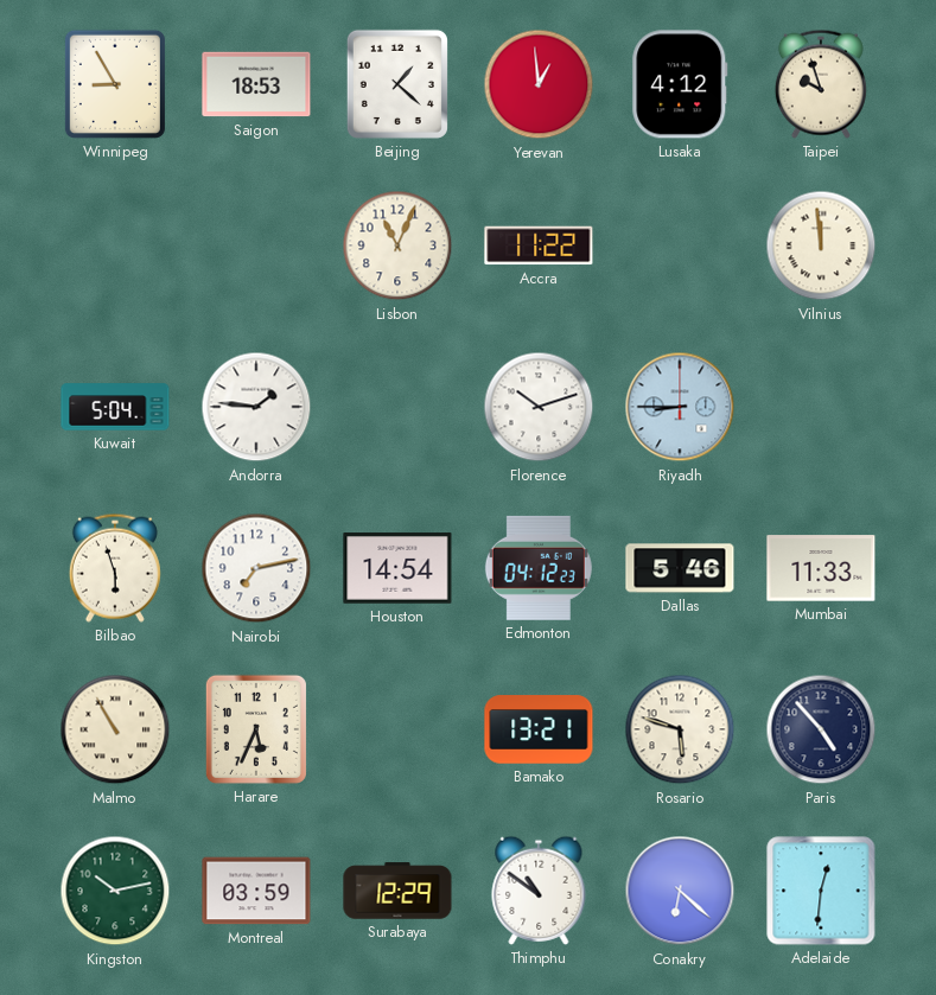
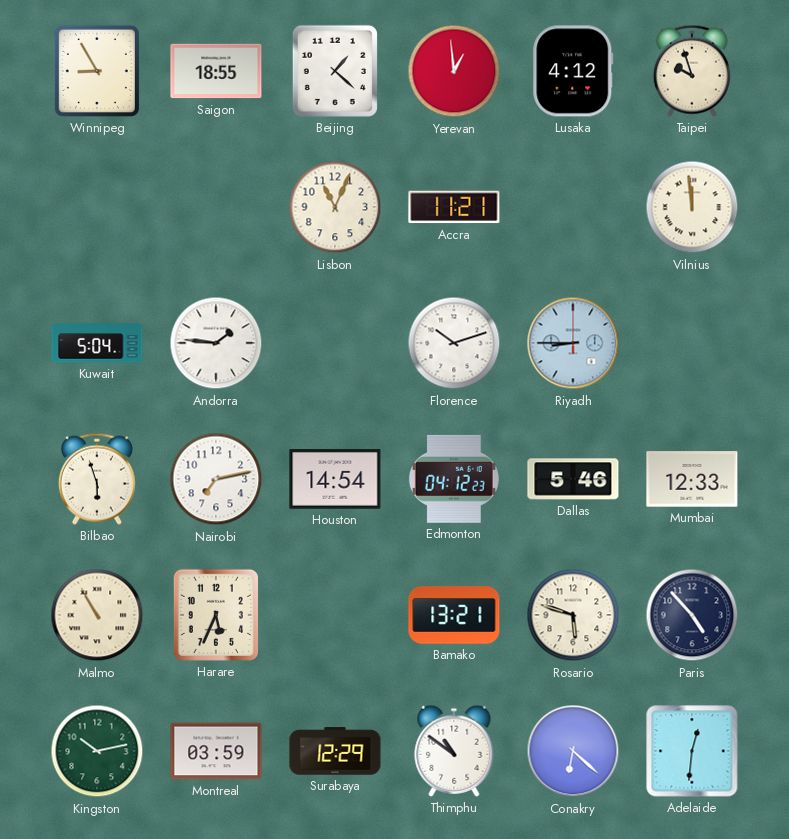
Saigon: 18:53 -> 18:55
Accra: 11:22 -> 11:21
Mumbai: 11:33 -> 12:33
